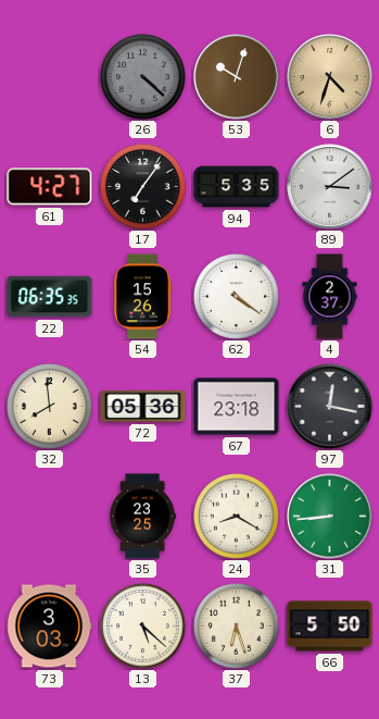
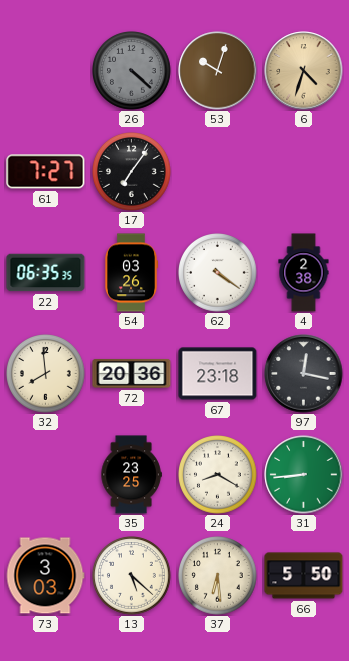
61: 4:27 -> 7:27
94: 5:35 -> none
89: 3:09 -> none
54: 15:26 -> 03:26
4: 2:37 -> 2:38
72: 05:36 -> 20:36
37: 6:27 -> 6:29
